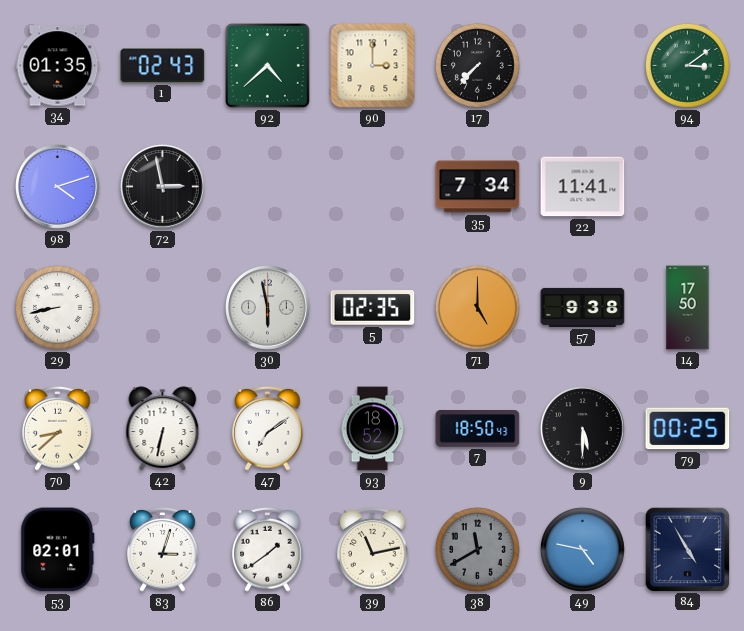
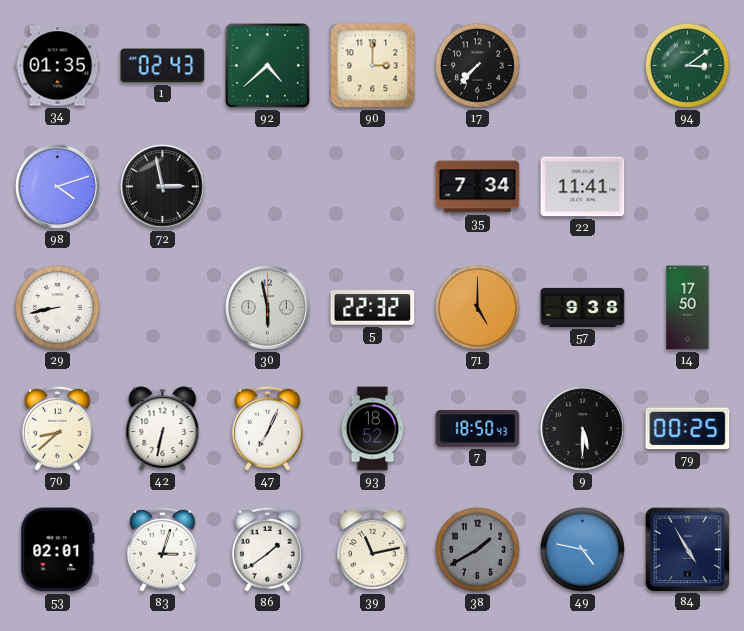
5: 02:35 -> 22:32
47: 7:09 -> 7:04
38: 11:40 -> 1:40
